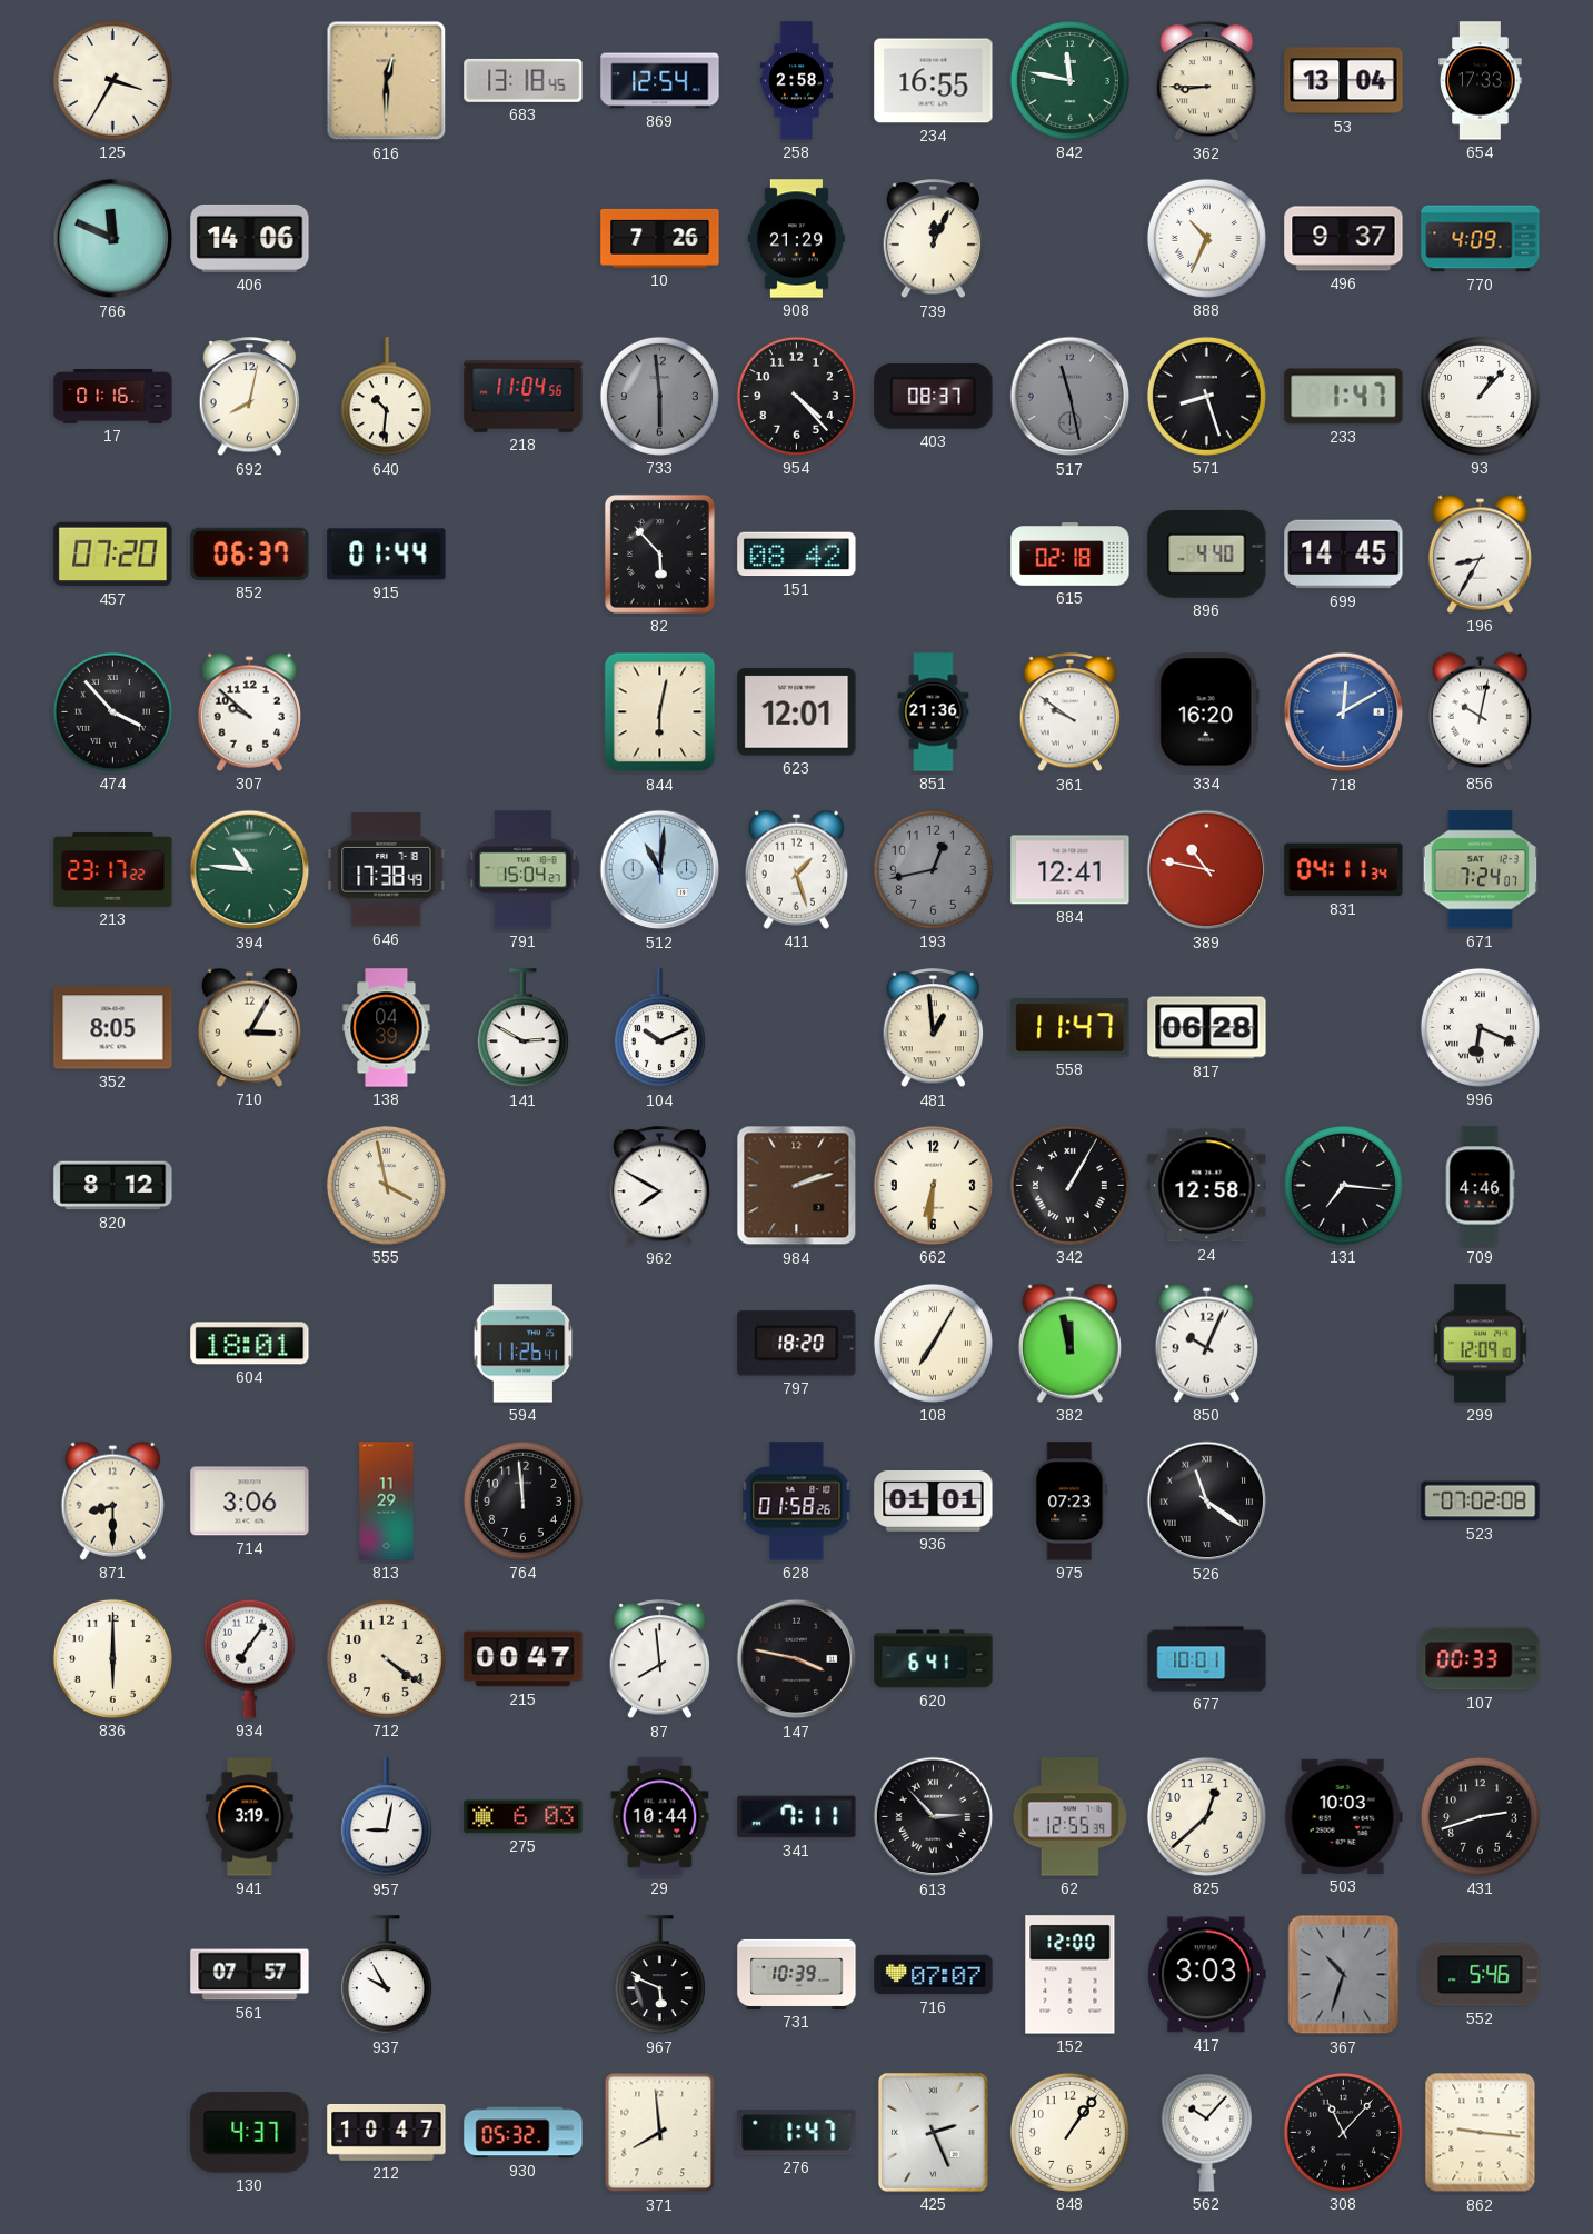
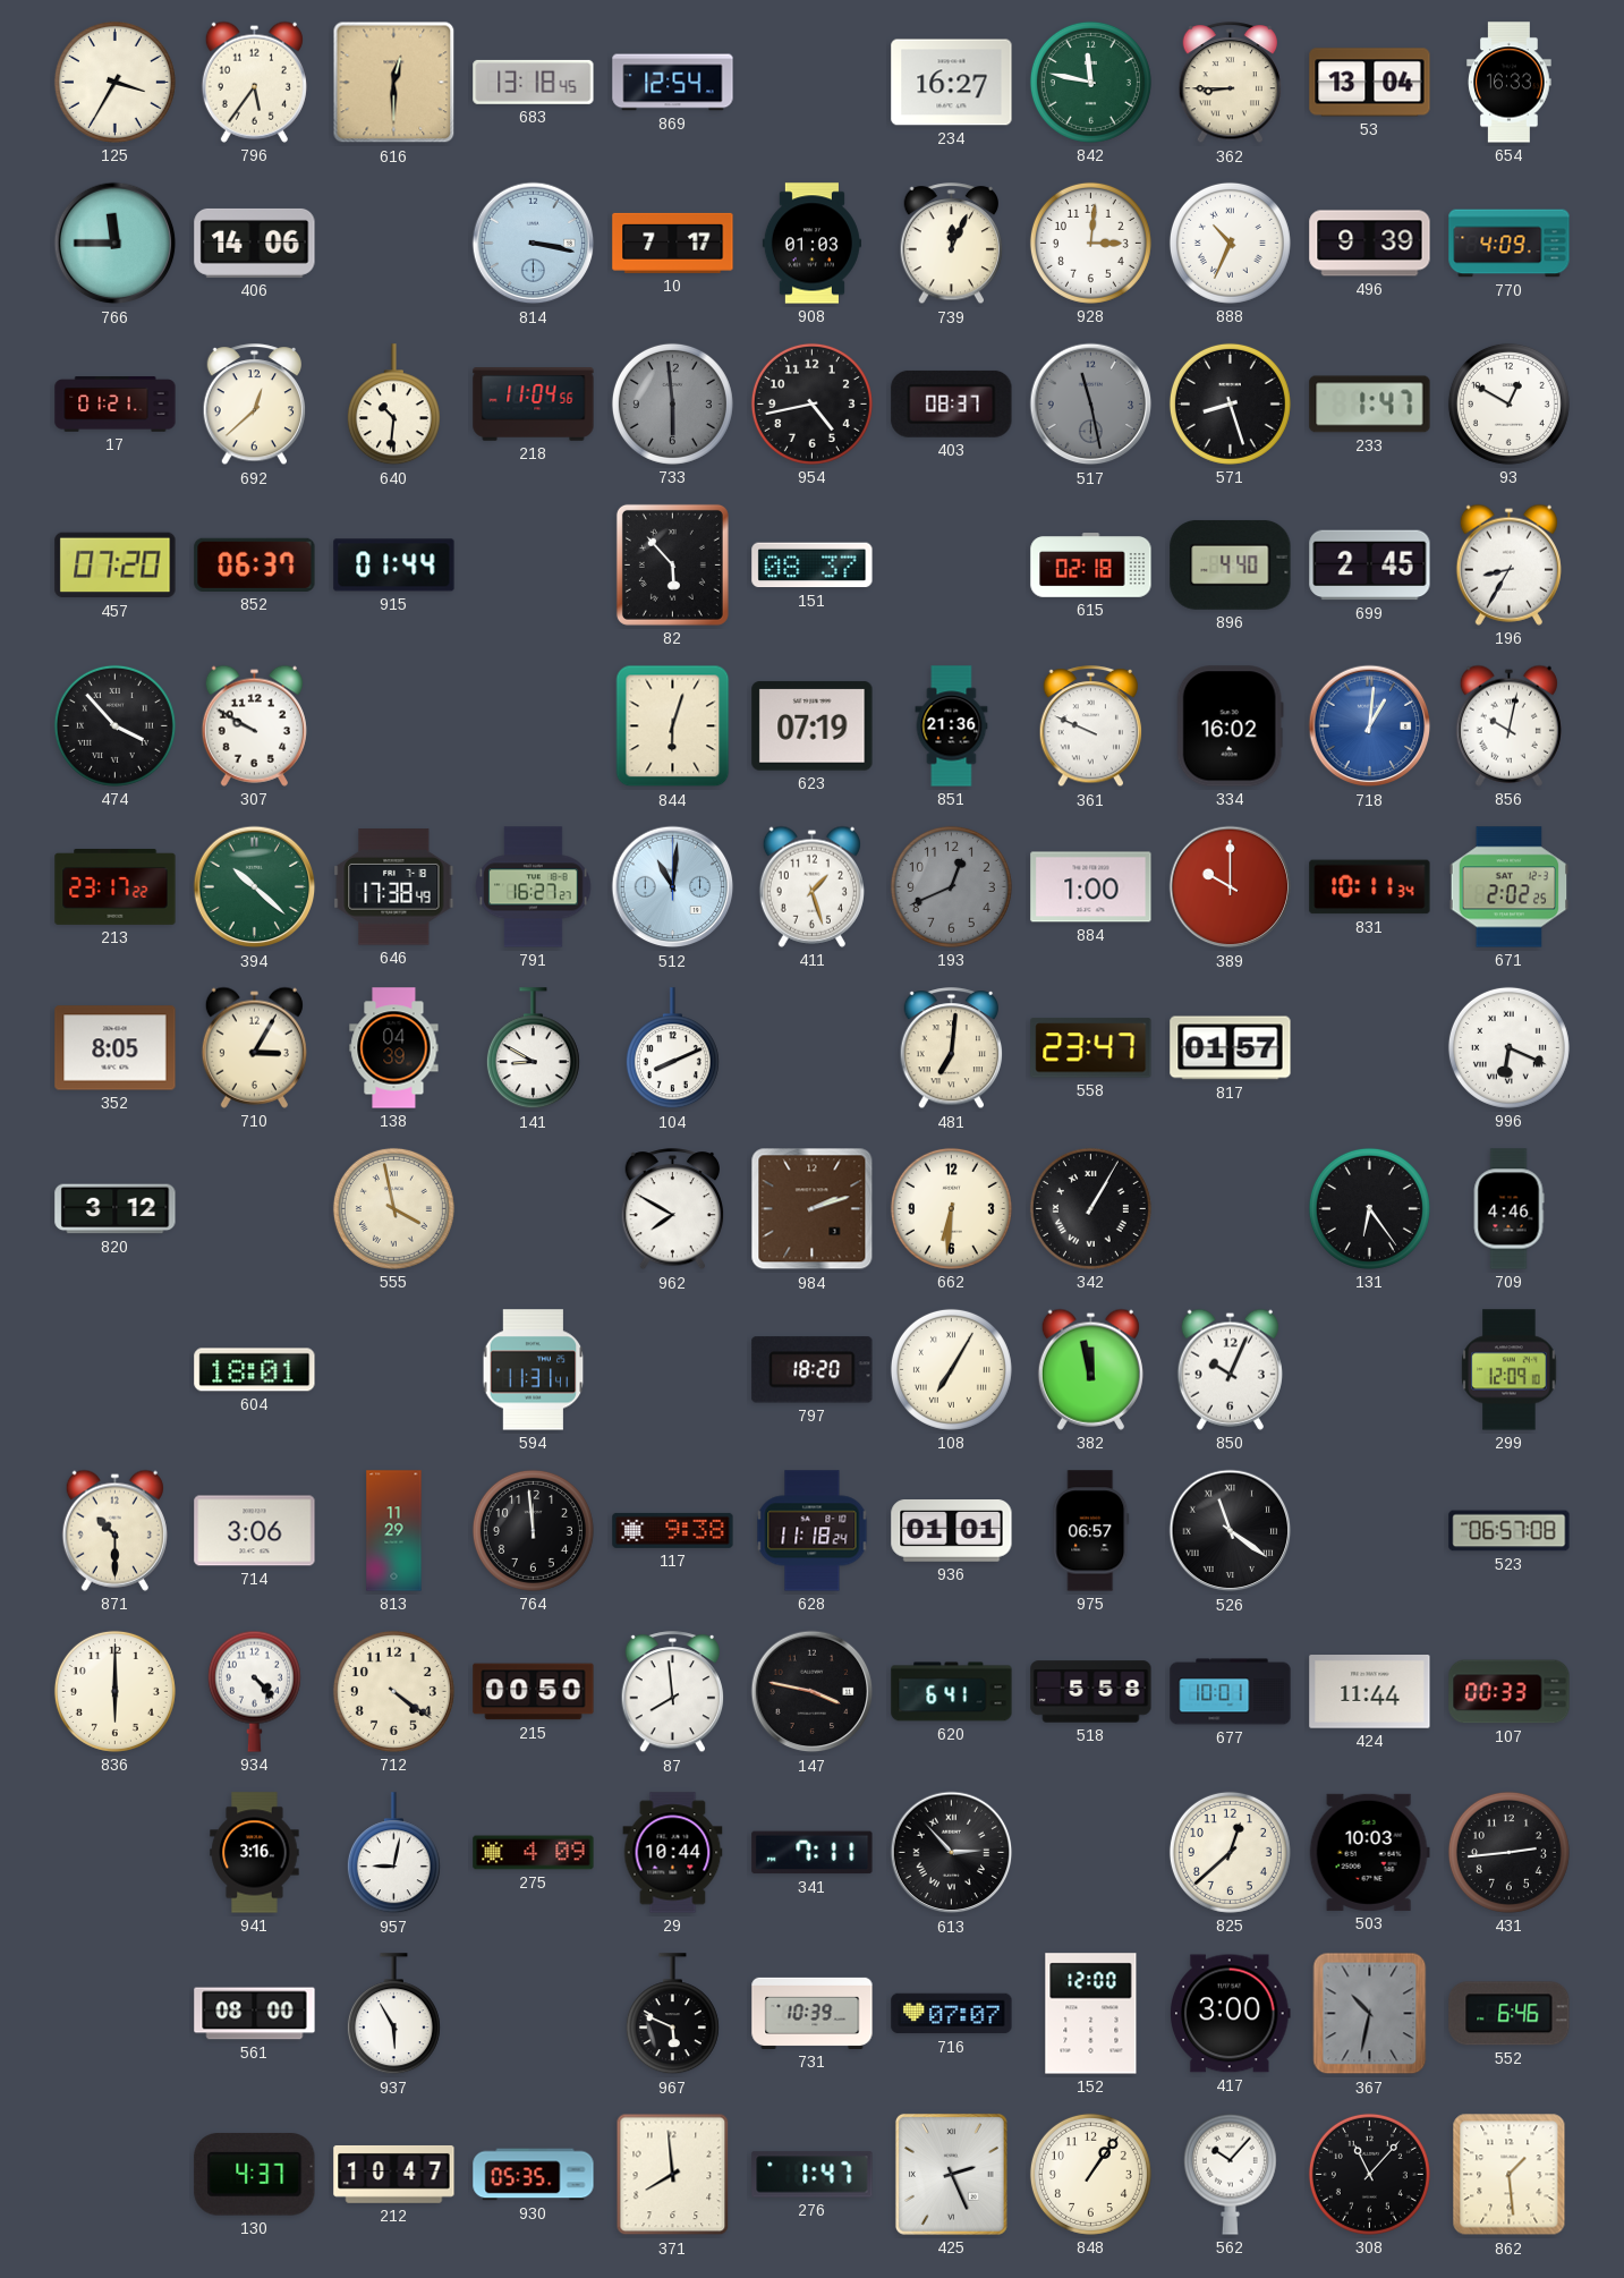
796: none -> 5:36
258: 2:58 -> none
234: 16:55 -> 16:27
654: 17:33 -> 16:33
766: 11:49 -> 11:45
814: none -> 3:17
10: 7:26 -> 7:17
908: 21:29 -> 01:03
928: none -> 3:01
496: 9:37 -> 9:39
17: 01:16 -> 01:21
692: 8:02 -> 12:38
954: 4:23 -> 4:43
93: 1:07 -> 12:50
151: 08:42 -> 08:37
699: 14:45 -> 2:45
307: 9:52 -> 9:50
844: 6:02 -> 6:03
623: 12:01 -> 07:19
361: 9:51 -> 9:49
334: 16:20 -> 16:02
718: 12:10 -> 1:01
394: 10:46 -> 10:22
791: 15:04 -> 16:27
193: 12:43 -> 12:41
884: 12:41 -> 1:00
389: 10:47 -> 10:00
831: 04:11 -> 10:11
671: 7:24 -> 2:02
141: 2:50 -> 8:50
104: 10:11 -> 8:11
481: 12:59 -> 7:01
558: 11:47 -> 23:47
817: 06:28 -> 01:57
820: 8:12 -> 3:12
24: 12:58 -> none
131: 7:16 -> 6:24
594: 11:26 -> 11:31
871: 8:30 -> 10:30
117: none -> 9:38
628: 01:58 -> 11:18
975: 07:23 -> 06:57
523: 07:02 -> 06:57
934: 7:06 -> 4:23
215: 00:47 -> 00:50
518: none -> 5:58
424: none -> 11:44
941: 3:19 -> 3:16
275: 6:03 -> 4:09
62: 12:55 -> none
431: 2:42 -> 2:44
561: 07:57 -> 08:00
937: 9:55 -> 5:55
417: 3:03 -> 3:00
367: 10:33 -> 10:32
552: 5:46 -> 6:46
930: 05:32 -> 05:35
862: 9:16 -> 1:29
